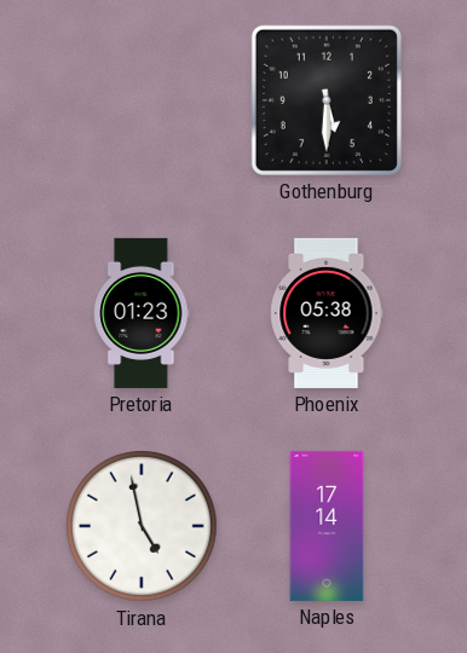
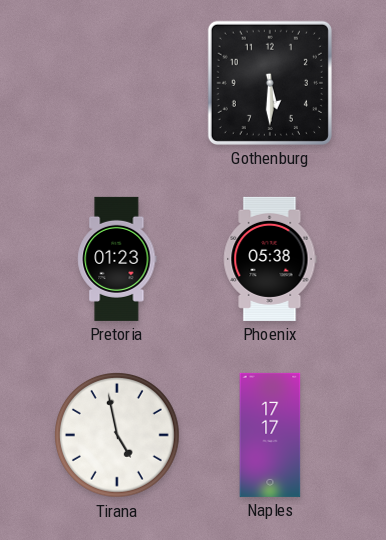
Naples: 17:14 -> 17:17
